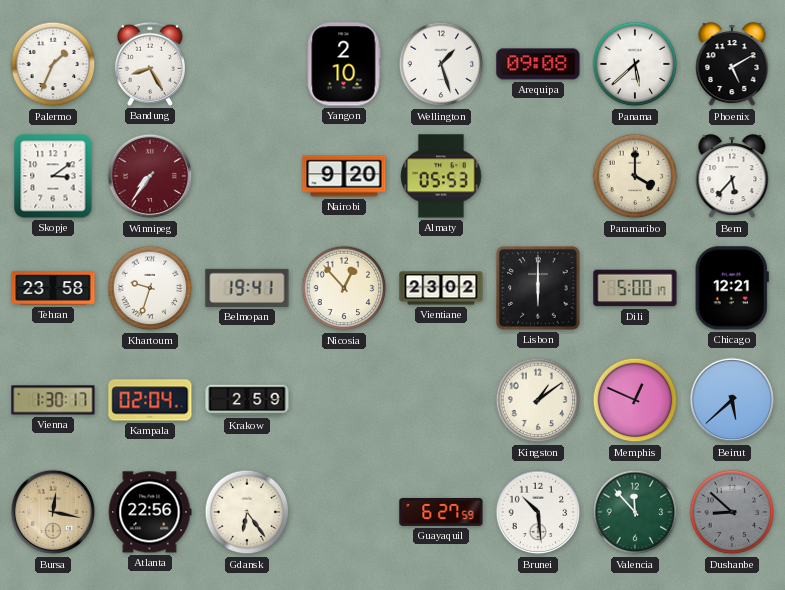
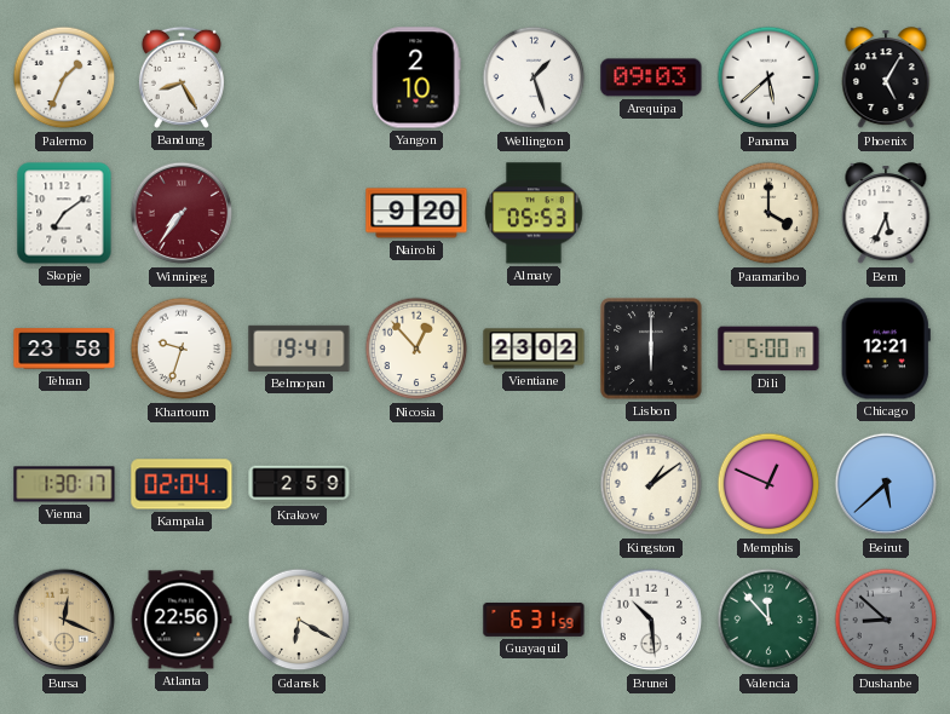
Arequipa: 09:08 -> 09:03
Phoenix: 5:10 -> 5:05
Skopje: 3:09 -> 7:09
Bern: 5:37 -> 5:34
Bursa: 12:17 -> 12:19
Gdansk: 6:24 -> 6:20
Guayaquil: 6:27 -> 6:31
